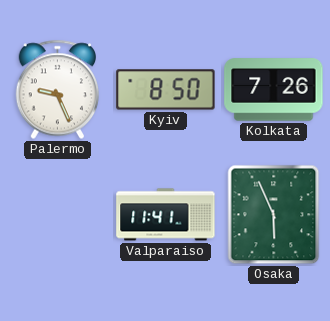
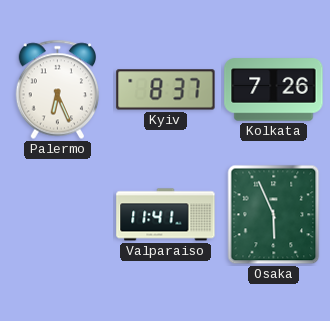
Palermo: 9:26 -> 6:26
Kyiv: 8:50 -> 8:37
